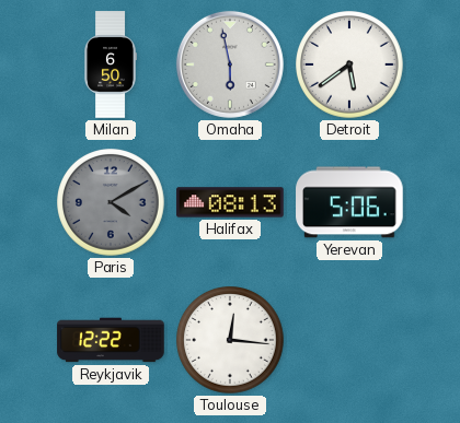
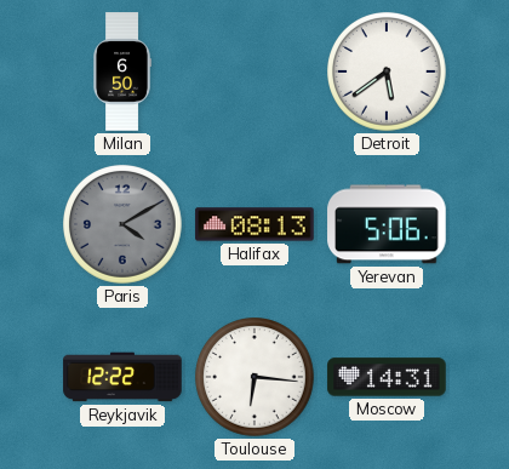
Omaha: 5:58 -> none
Toulouse: 12:16 -> 6:16
Moscow: none -> 14:31
